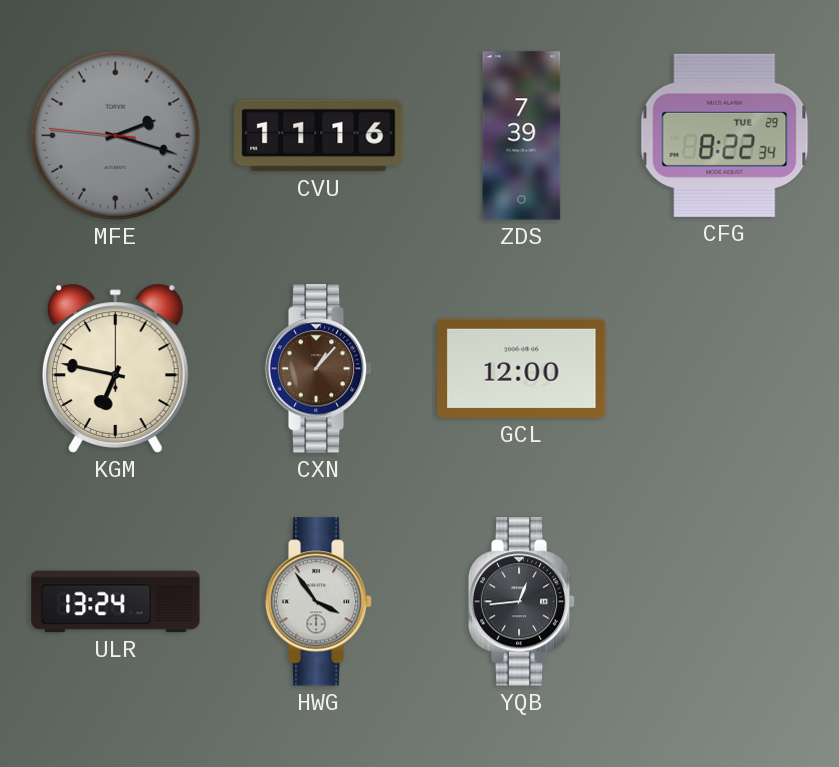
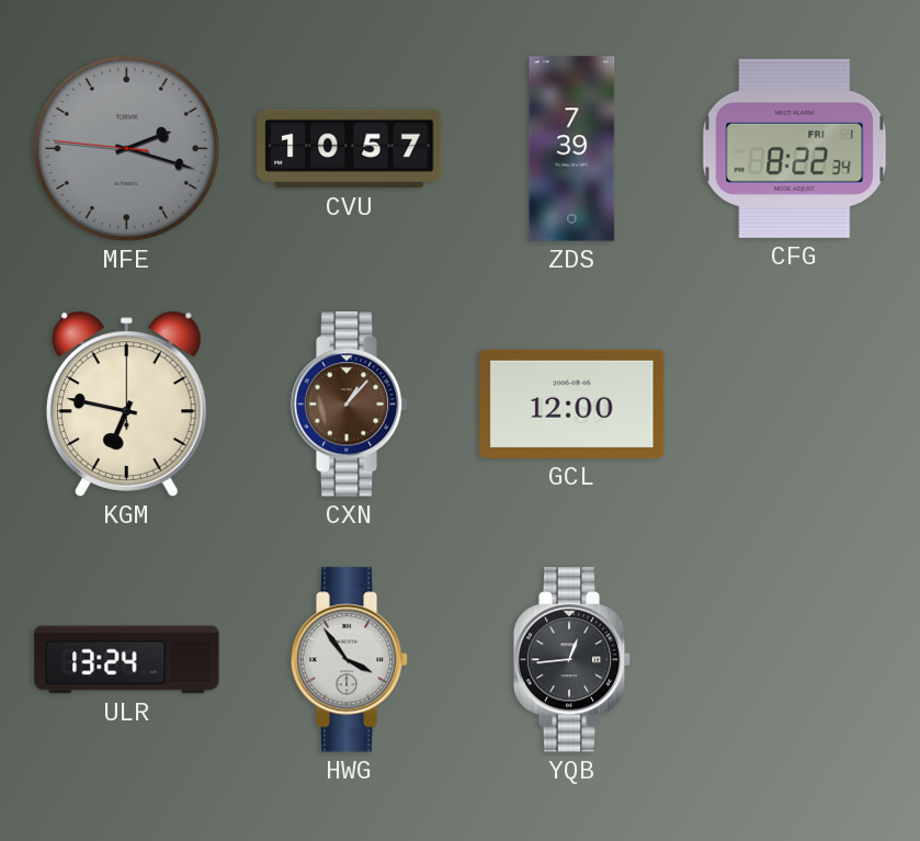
CVU: 11:16 -> 10:57
CFG date: TUE 29 -> FRI 1
